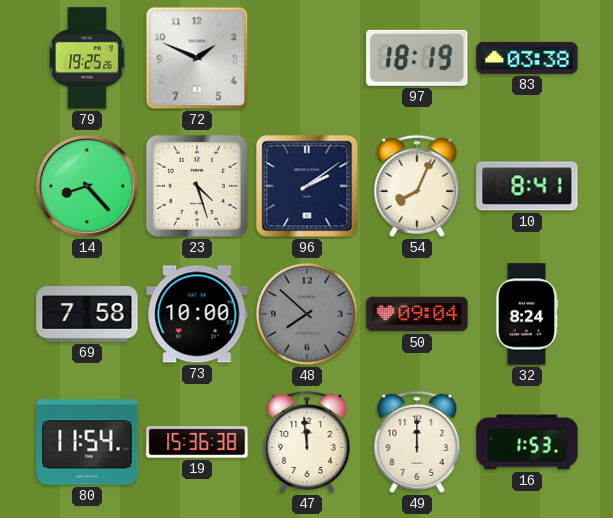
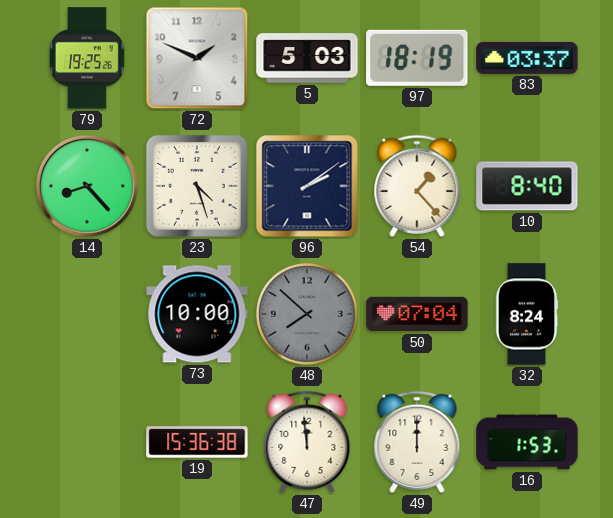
5: none -> 5:03
83: 03:38 -> 03:37
54: 8:04 -> 1:23
10: 8:41 -> 8:40
69: 7:58 -> none
50: 09:04 -> 07:04
80: 11:54 -> none
